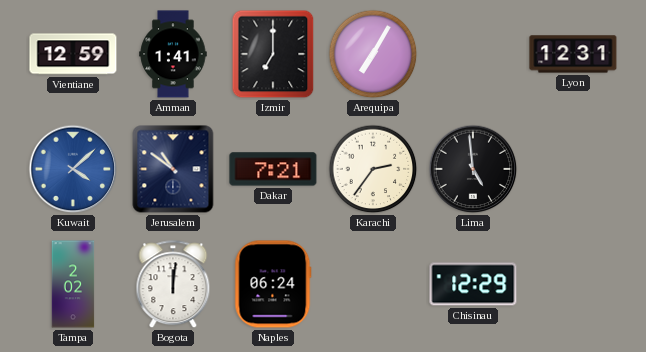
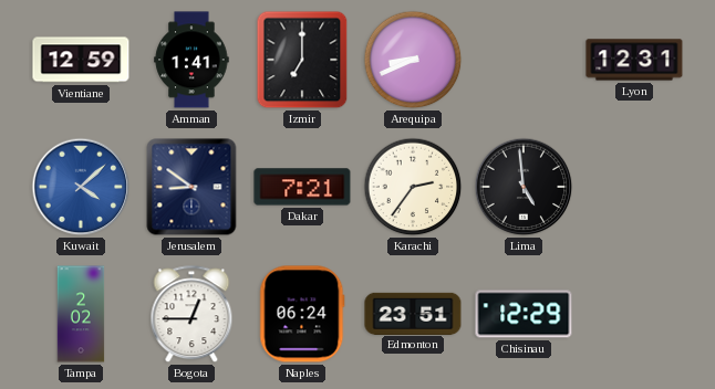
Arequipa: 7:05 -> 8:41
Jerusalem: 10:51 -> 8:51
Bogota: 12:01 -> 12:45
Edmonton: none -> 23:51
